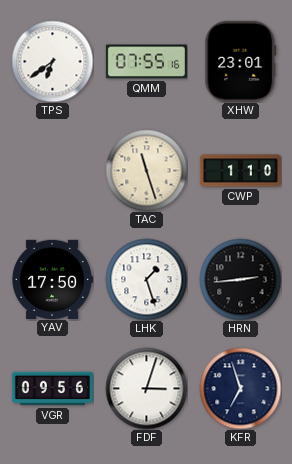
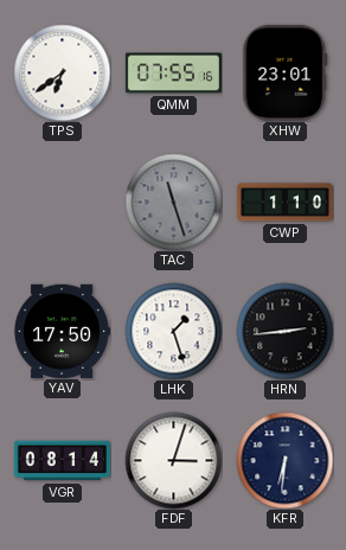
TAC dial: cream -> grey
VGR: 09:56 -> 08:14
KFR: 6:57 -> 6:31
